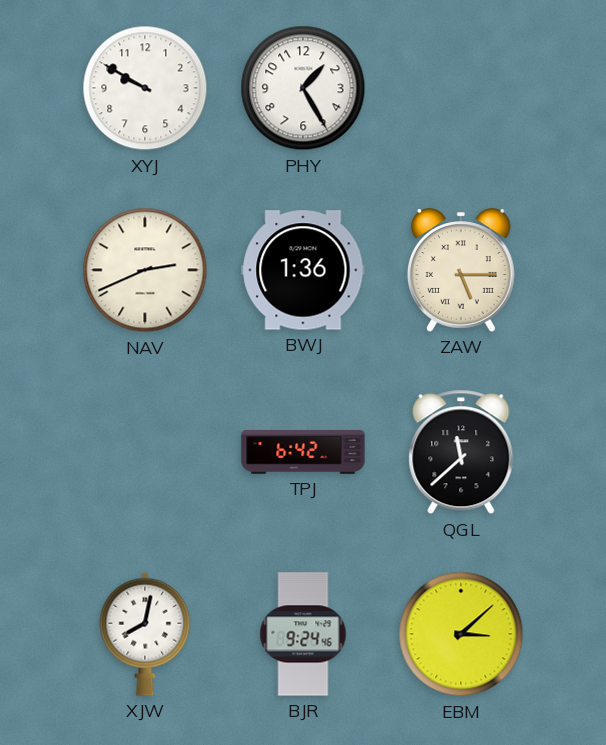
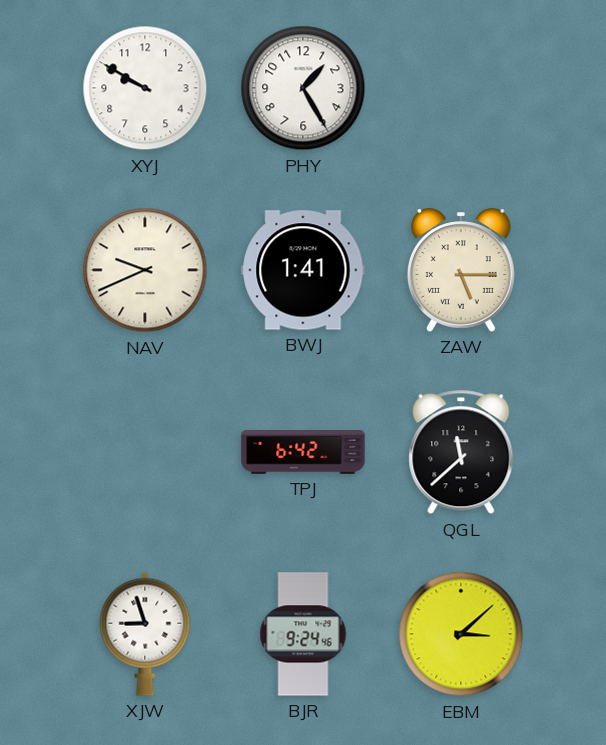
NAV: 2:41 -> 9:41
BWJ: 1:36 -> 1:41
XJW: 8:02 -> 8:57
